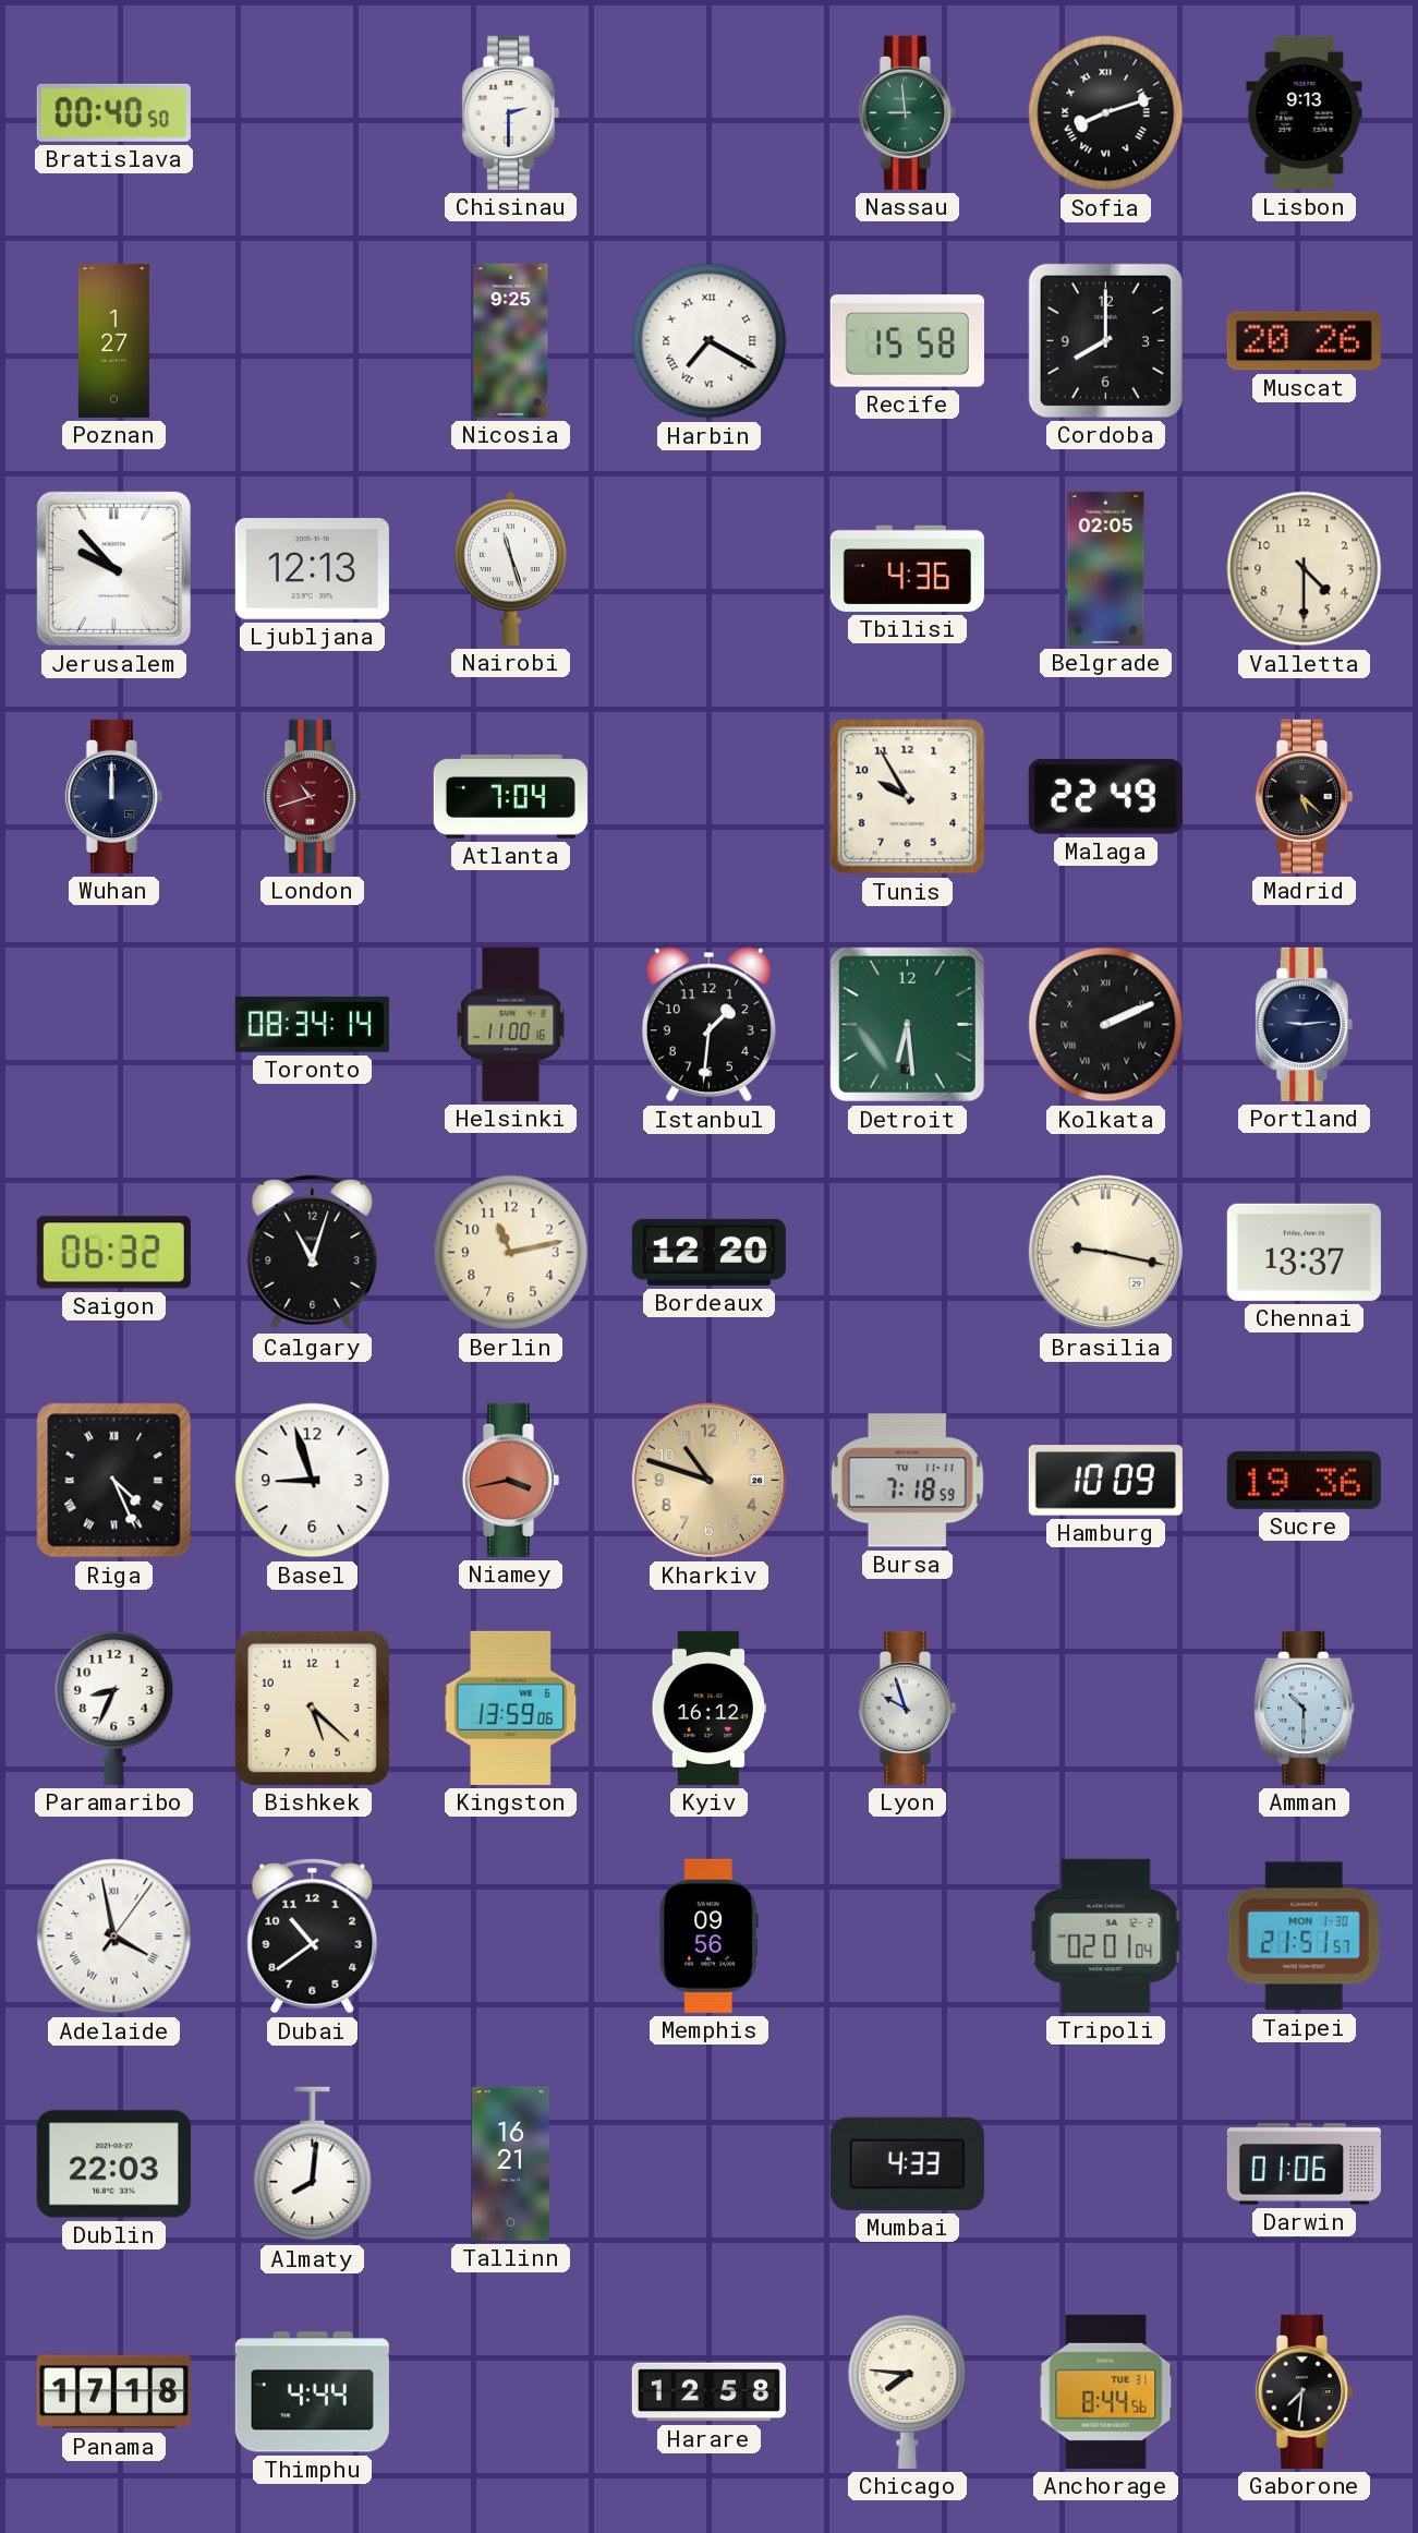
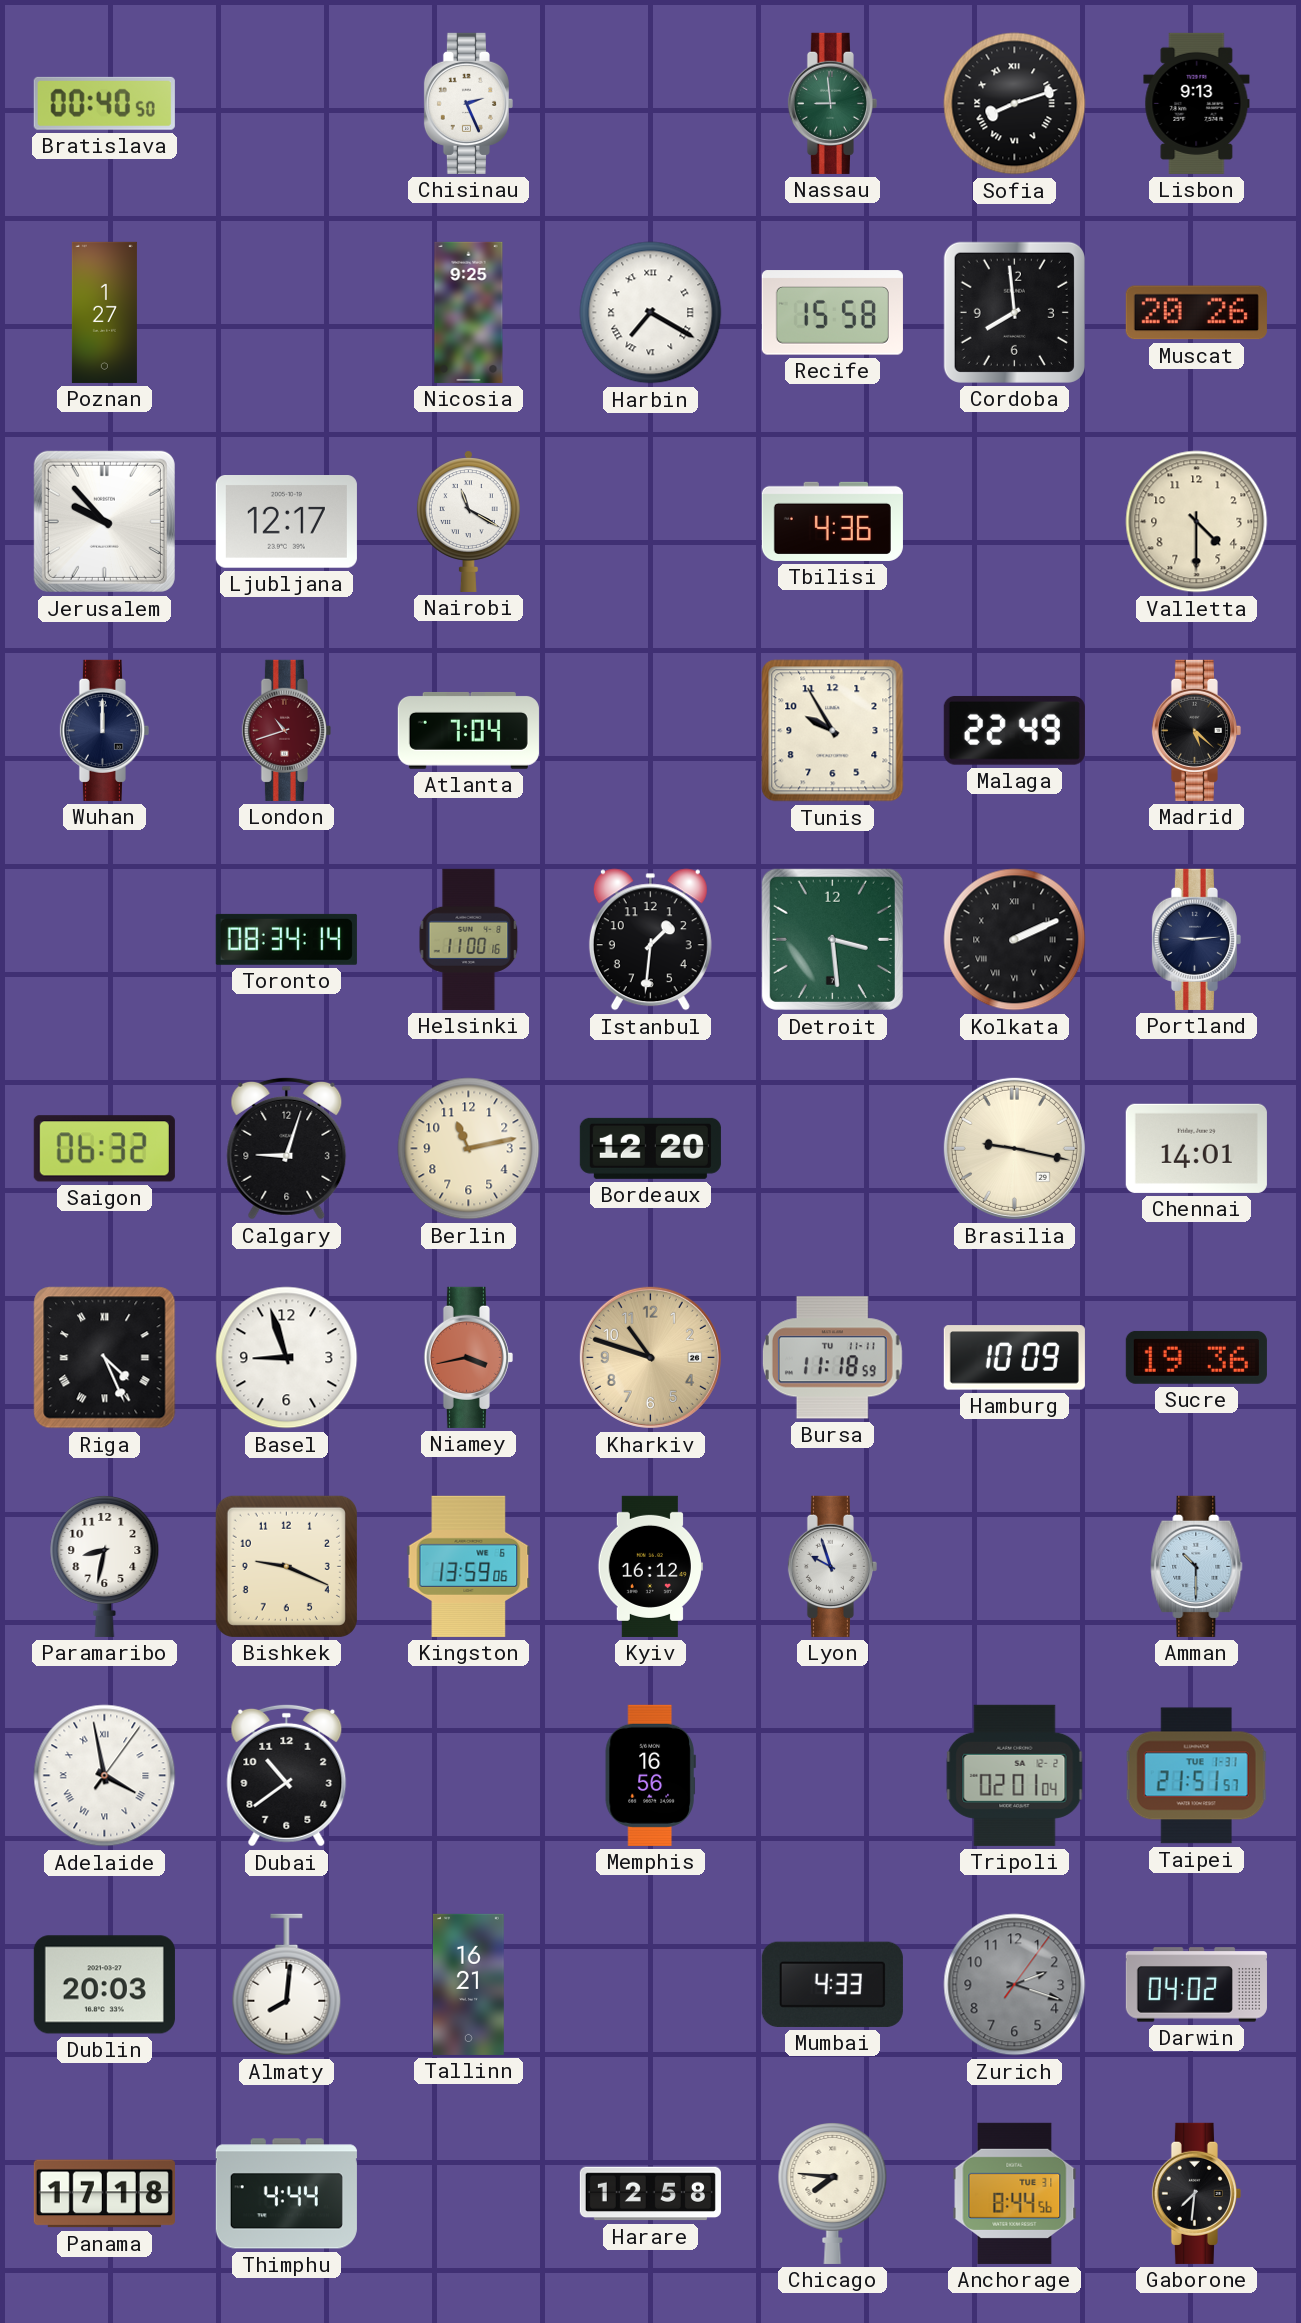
Chisinau: 2:30 -> 2:26
Cordoba: 8:00 -> 7:59
Ljubljana: 12:13 -> 12:17
Nairobi: 11:27 -> 11:20
Belgrade: 02:05 -> none
Detroit: 6:29 -> 3:29
Calgary: 11:03 -> 9:03
Chennai: 13:37 -> 14:01
Bursa: 7:18 -> 11:18
Paramaribo: 8:34 -> 8:32
Bishkek: 5:22 -> 9:19
Memphis: 09:56 -> 16:56
Taipei date: MON 1-30 -> TUE 1-31
Dublin: 22:03 -> 20:03
Zurich: none -> 2:18
Darwin: 01:06 -> 04:02
